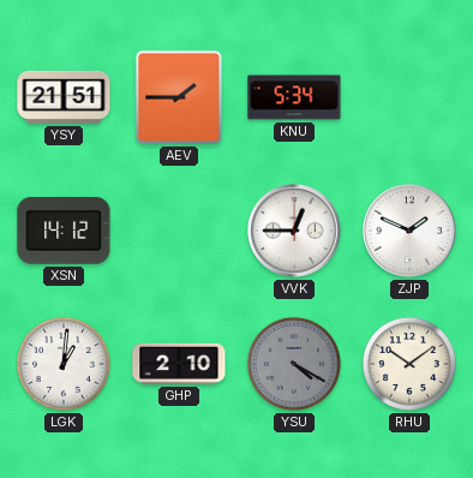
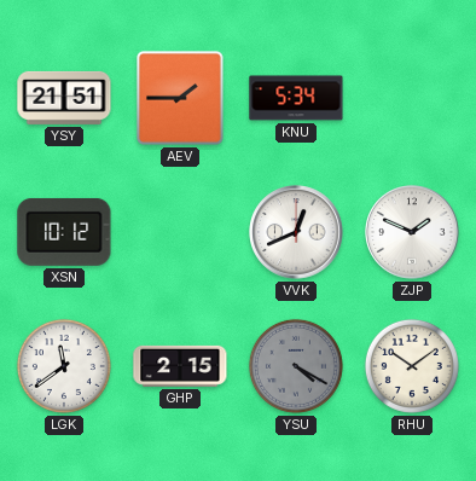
XSN: 14:12 -> 10:12
VVK: 12:45 -> 12:41
LGK: 1:01 -> 11:39
GHP: 2:10 -> 2:15
